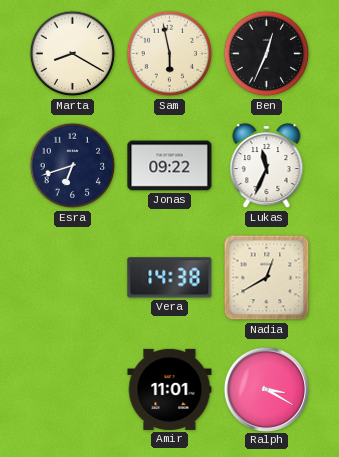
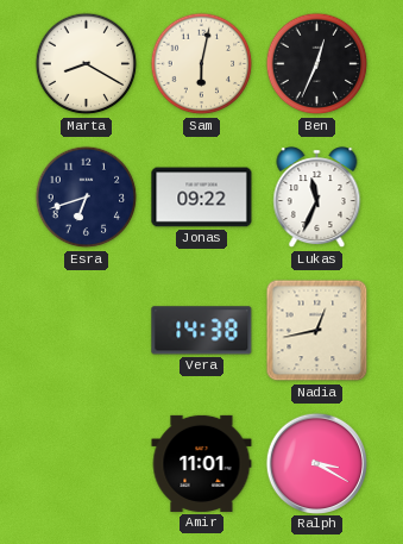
Sam: 5:58 -> 6:02
Nadia: 12:40 -> 12:43
